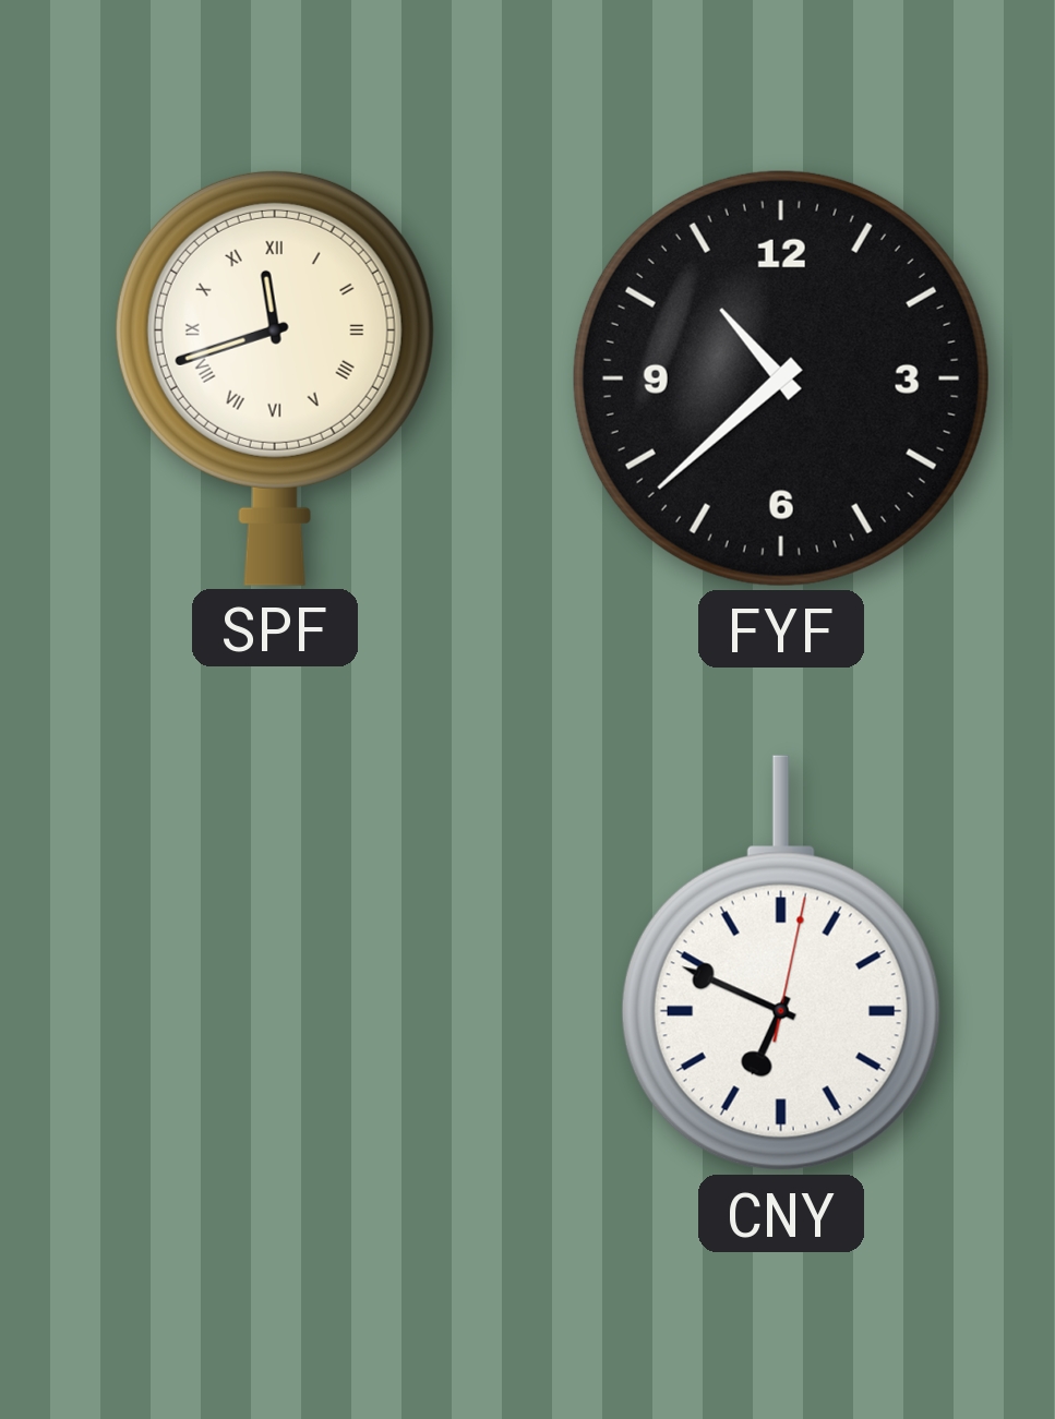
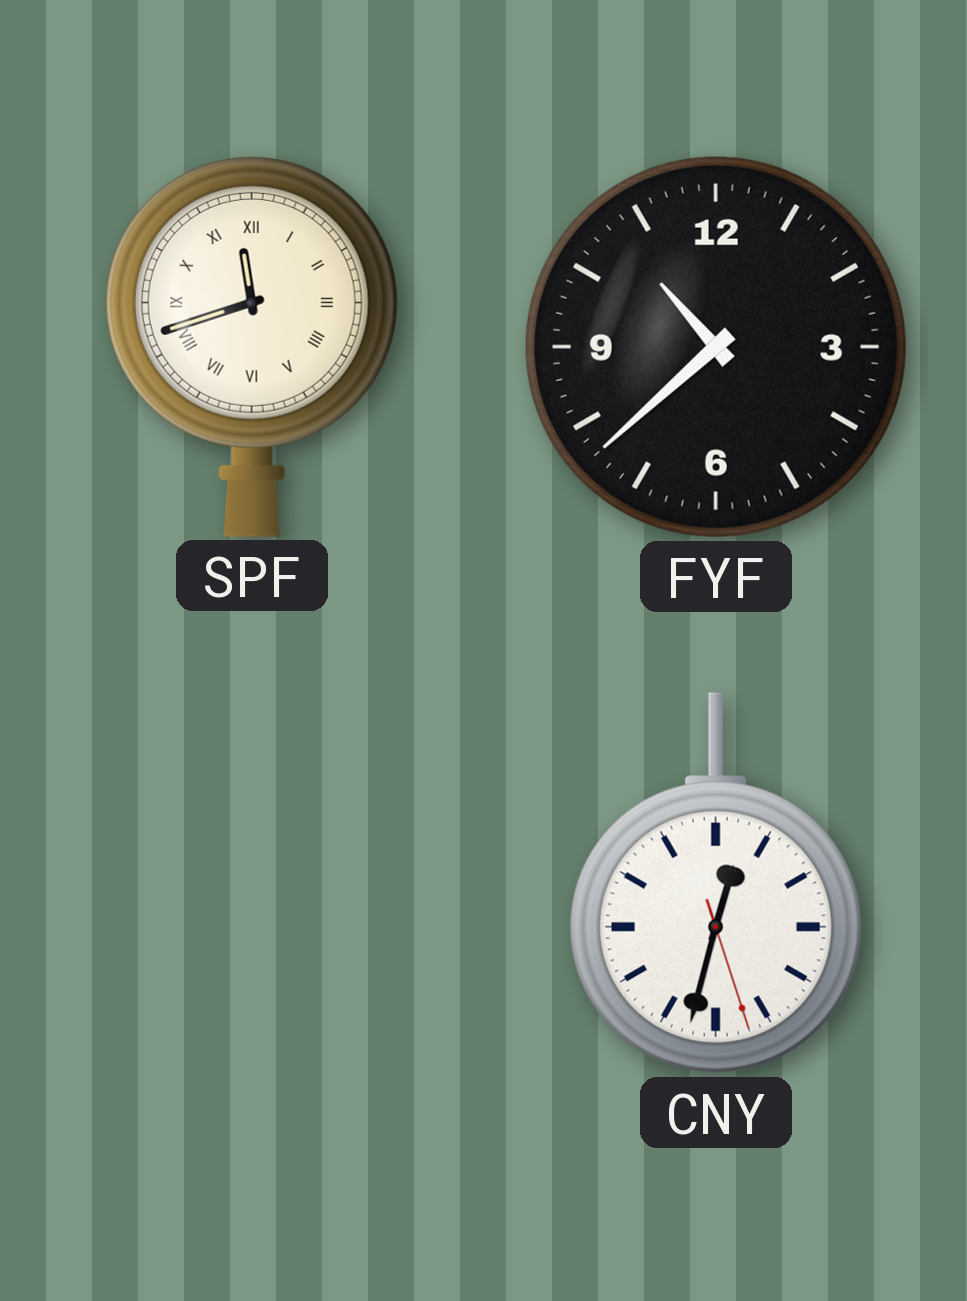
CNY: 6:49 -> 12:32
